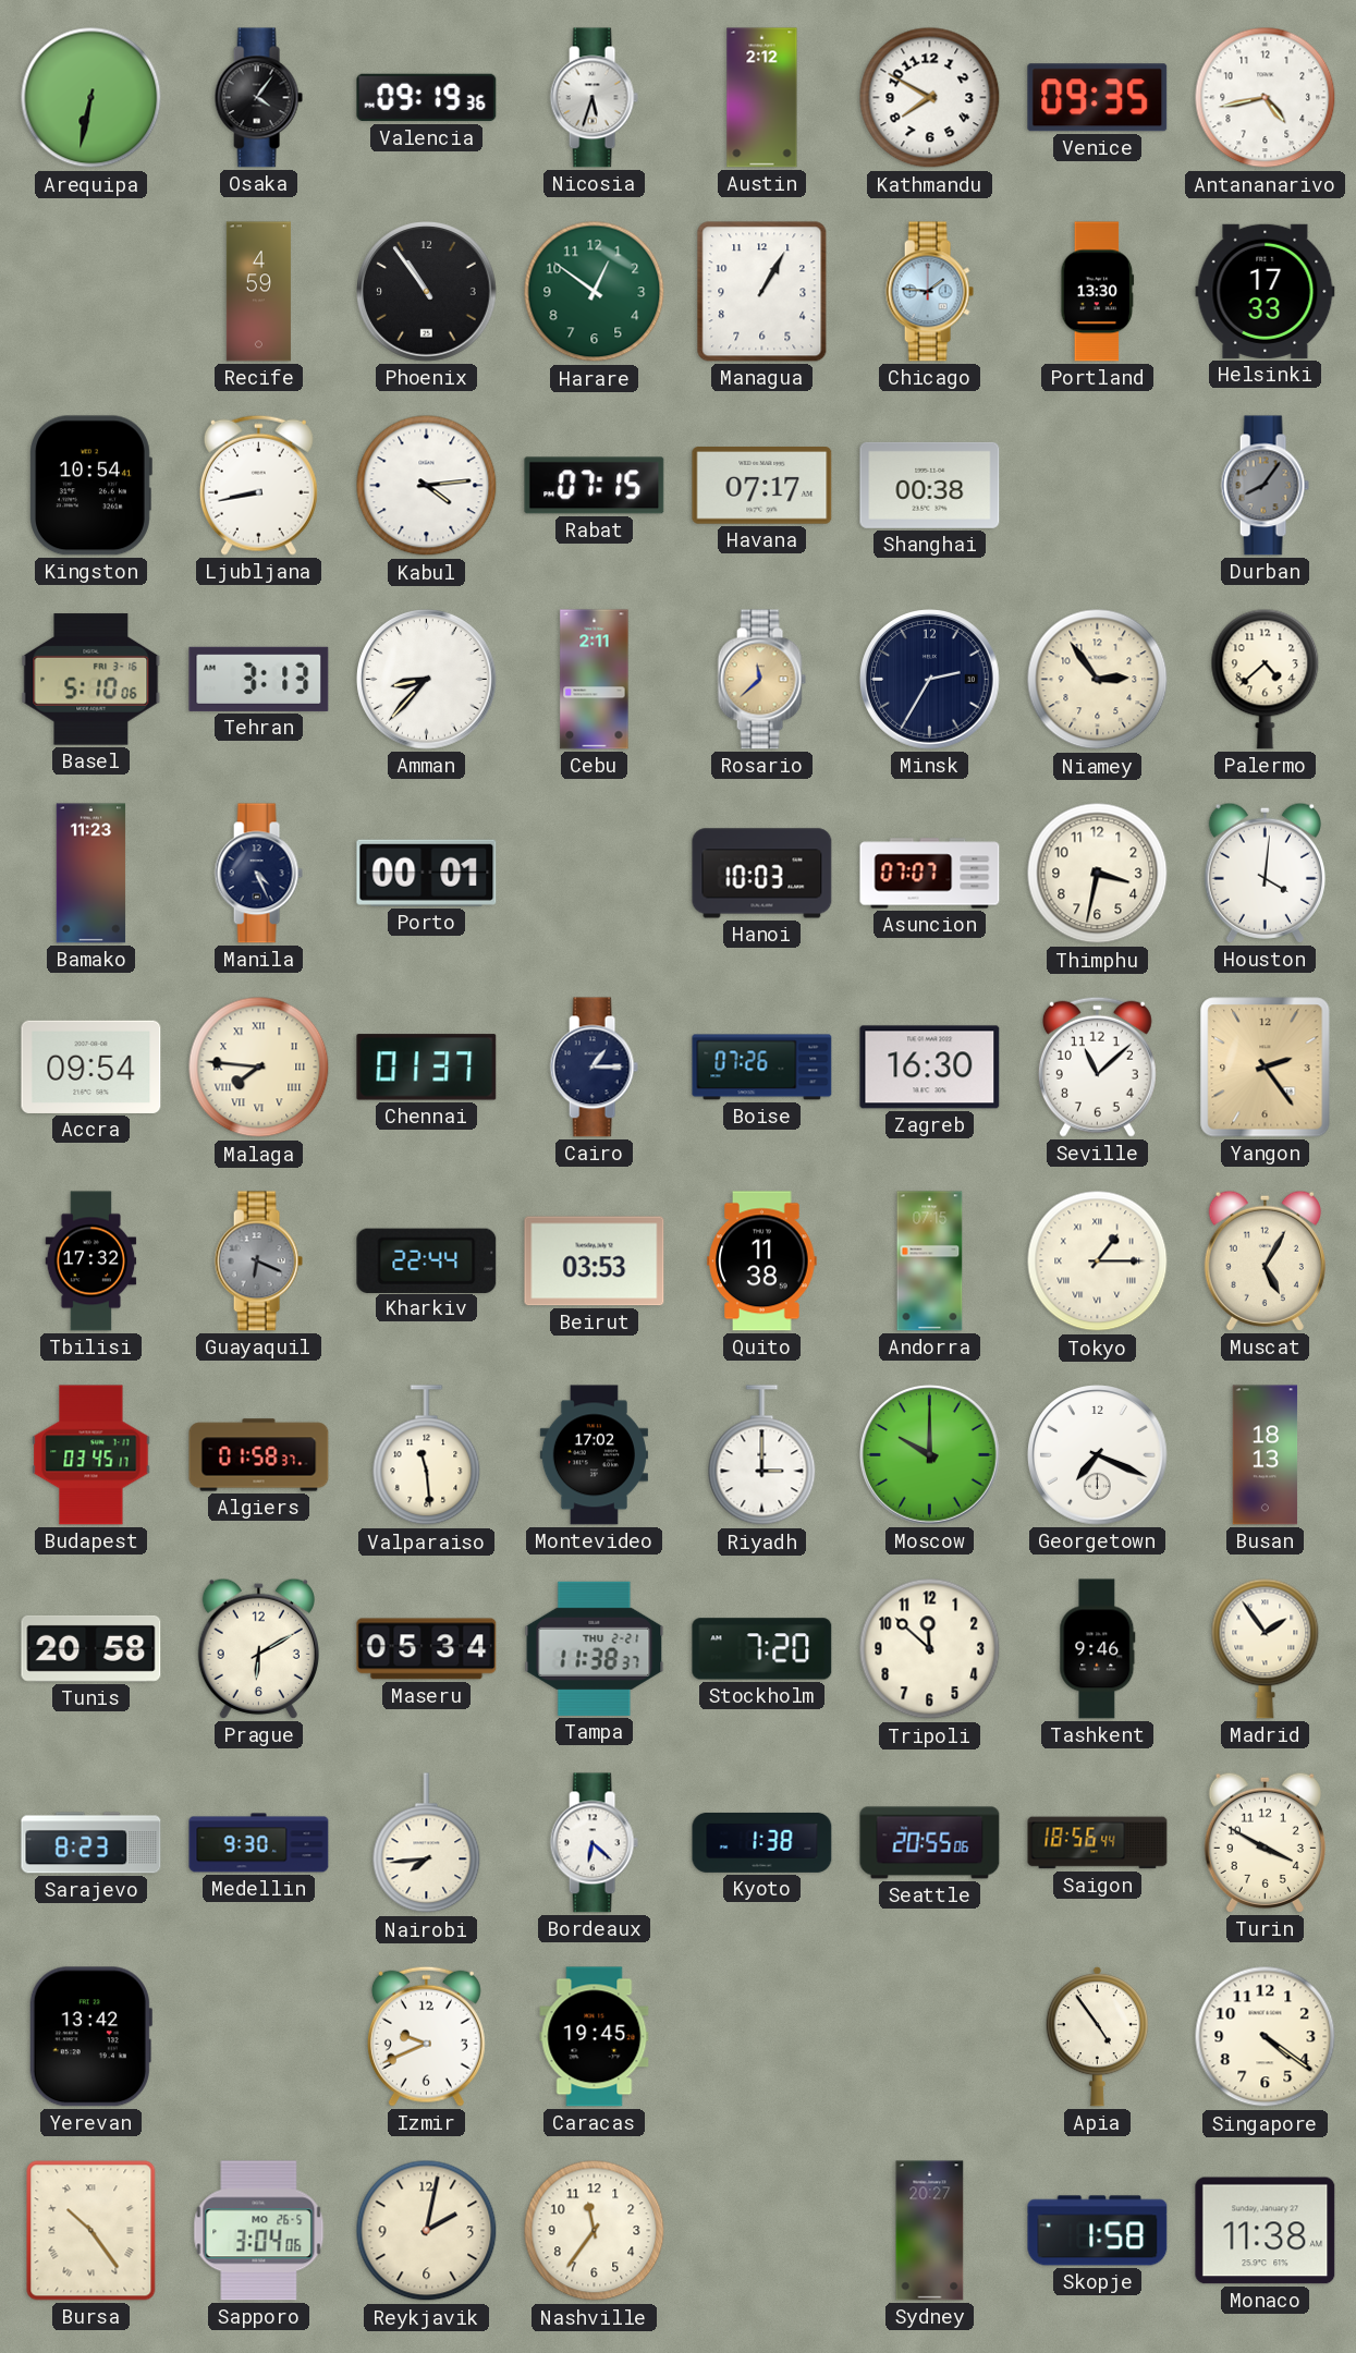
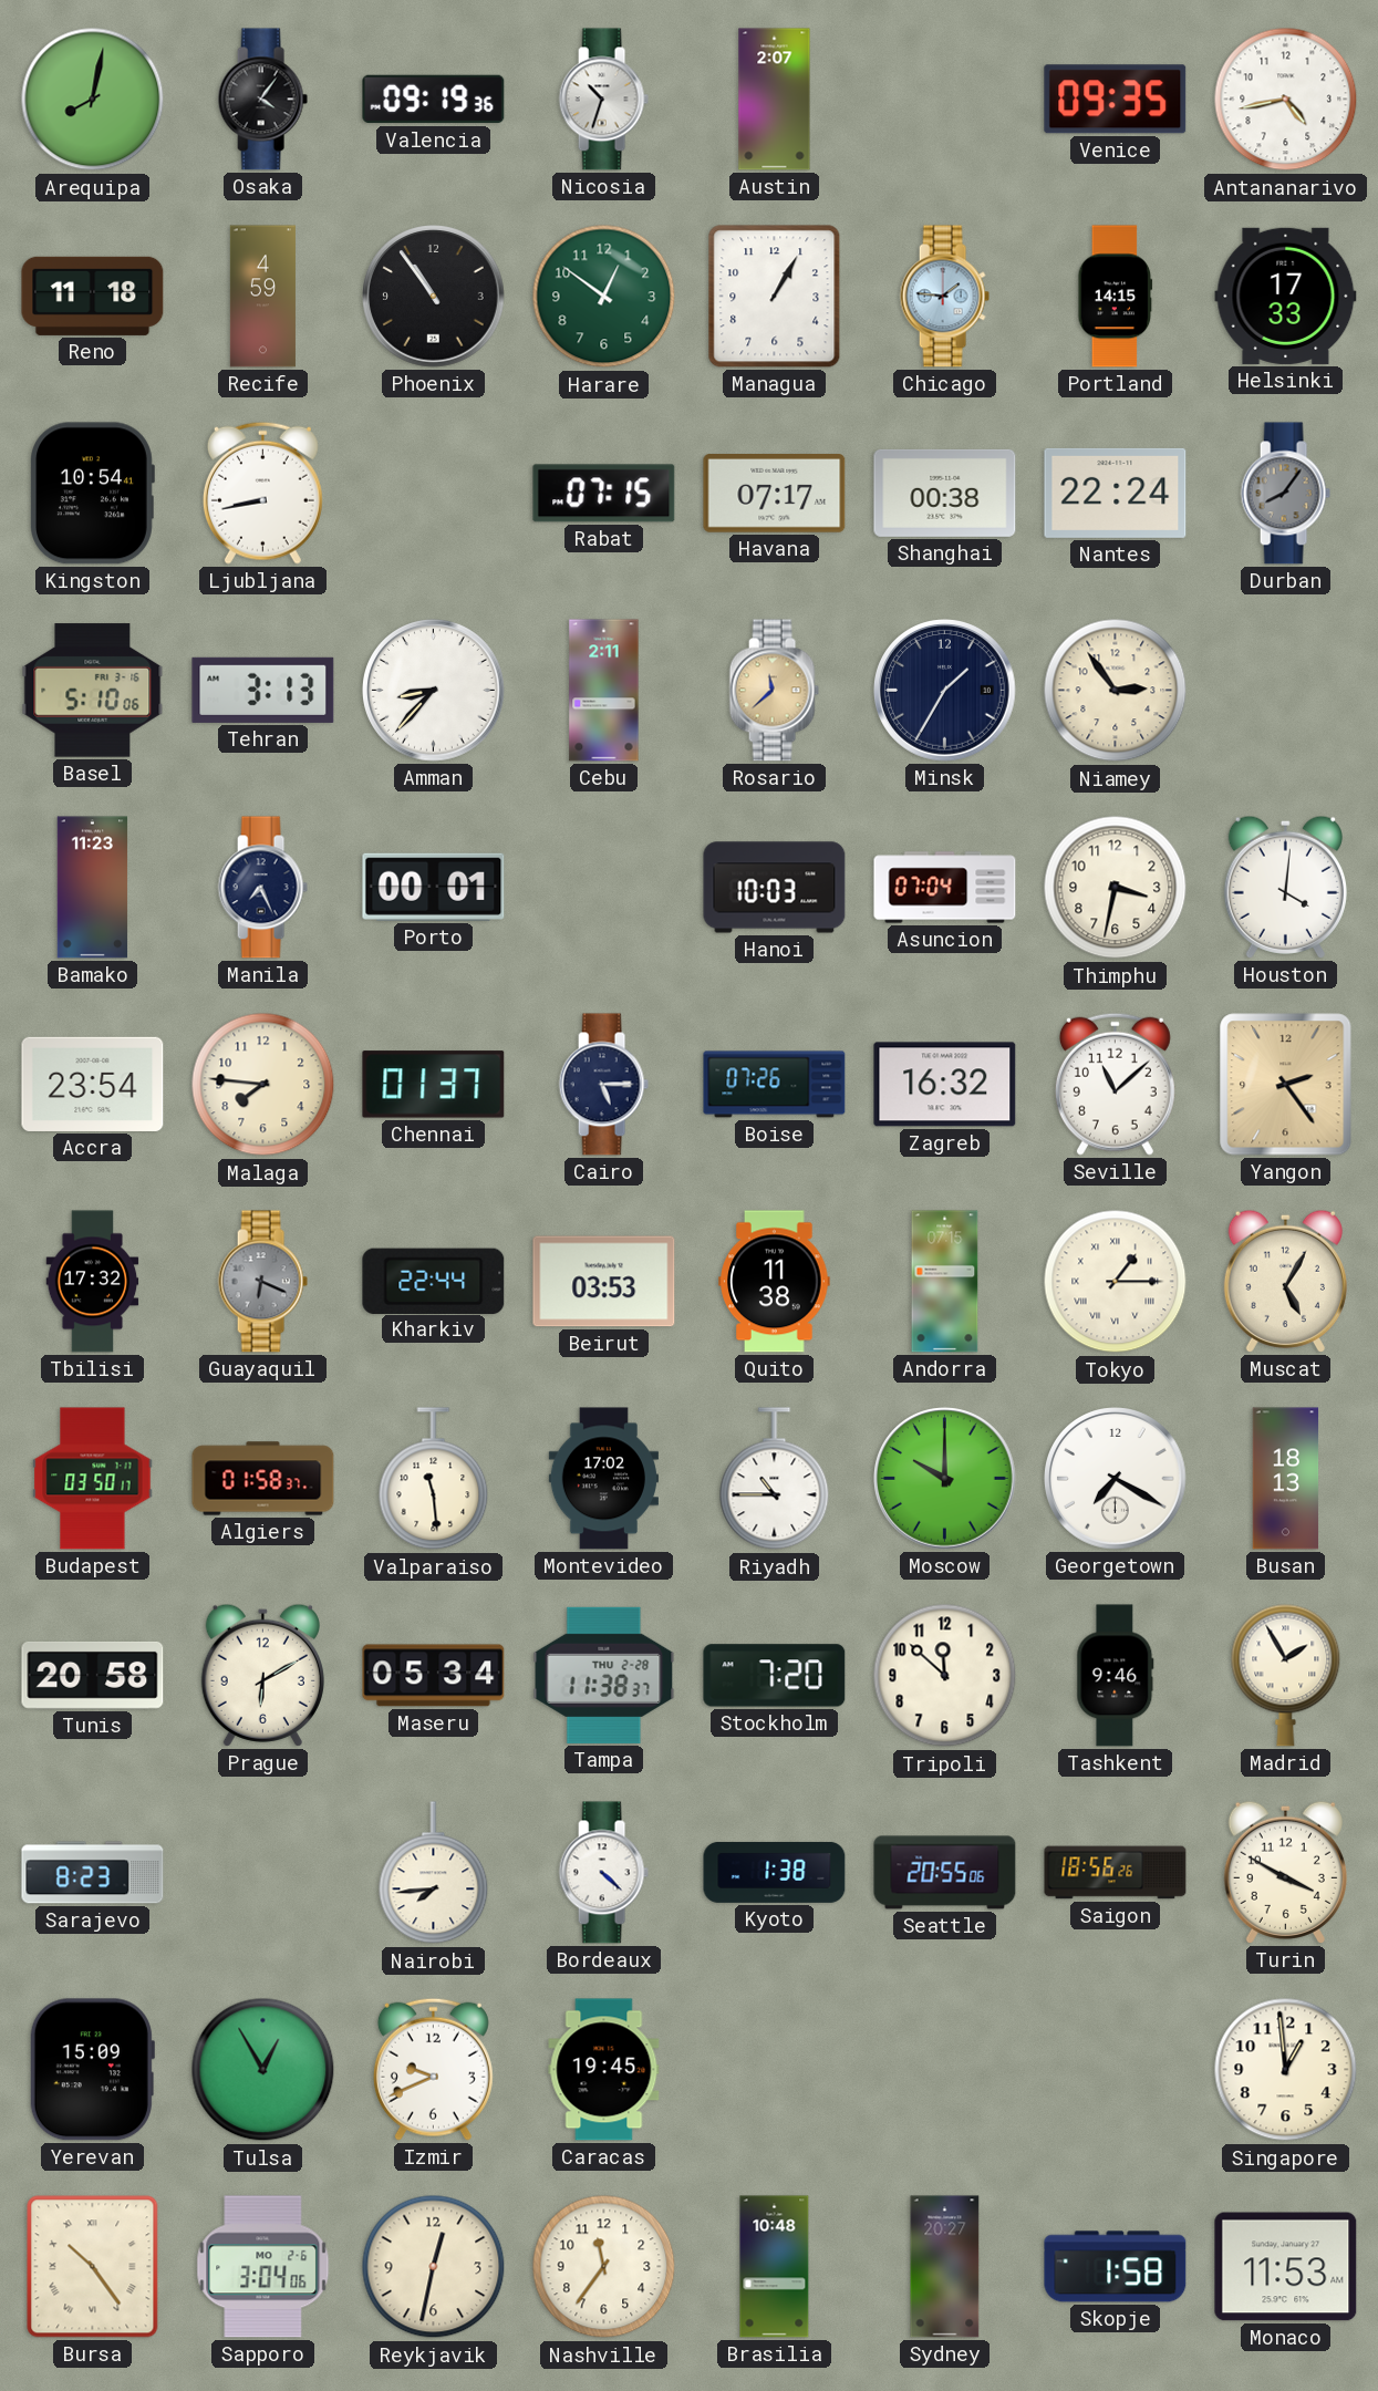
Arequipa: 6:32 -> 8:02
Nicosia: 5:33 -> 10:33
Austin: 2:12 -> 2:07
Kathmandu: 7:50 -> none
Reno: none -> 11:18
Portland: 13:30 -> 14:15
Kabul: 4:14 -> none
Nantes: none -> 22:24
Minsk: 2:35 -> 1:35
Palermo: 4:38 -> none
Manila: 4:26 -> 7:26
Asuncion: 07:07 -> 07:04
Accra: 09:54 -> 23:54
Malaga numerals: Roman -> Arabic
Cairo: 1:15 -> 5:15
Zagreb: 16:30 -> 16:32
Budapest: 03:45 -> 03:50
Riyadh: 3:00 -> 10:45
Georgetown: 7:19 -> 7:20
Tampa date: THU 2-21 -> THU 2-28
Madrid: 1:54 -> 1:55
Medellin: 9:30 -> none
Bordeaux: 6:22 -> 4:22
Saigon: 18:56:44 -> 18:56:26
Yerevan: 13:42 -> 15:09
Tulsa: none -> 12:55
Apia: 4:54 -> none
Singapore: 4:21 -> 12:59
Sapporo date: MO 26-5 -> MO 2-6
Reykjavik: 2:02 -> 12:32
Brasilia: none -> 10:48
Monaco: 11:38 -> 11:53
